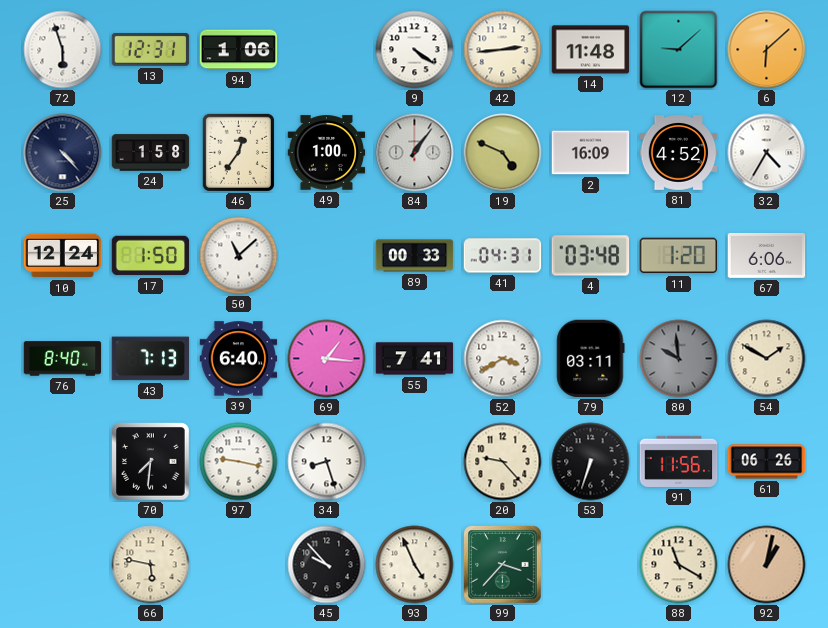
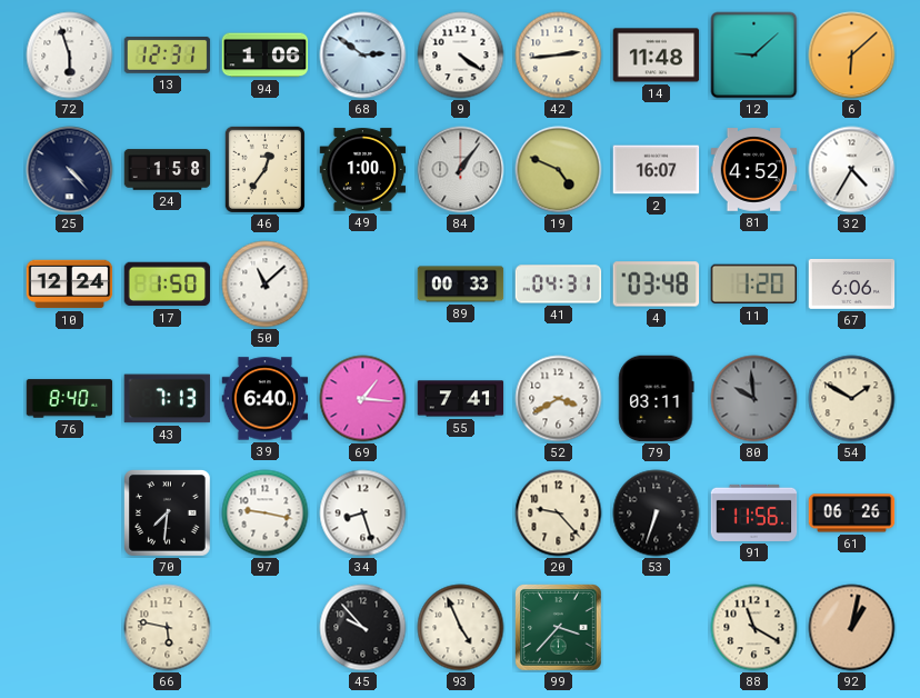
68: none -> 2:51
2: 16:09 -> 16:07
